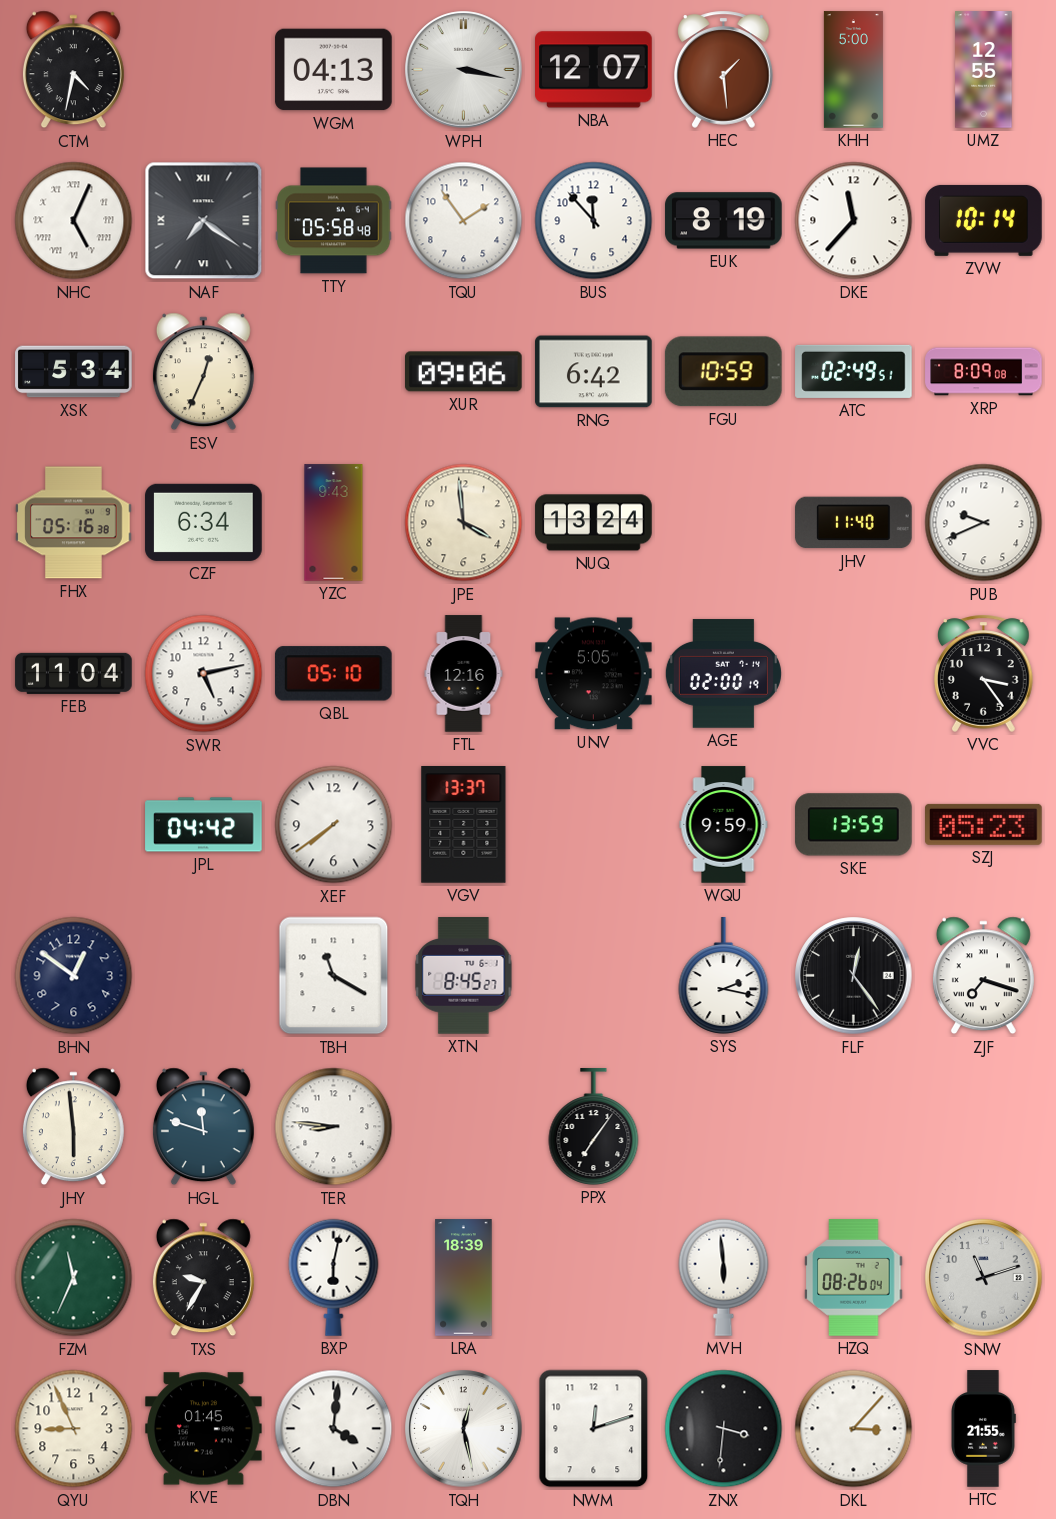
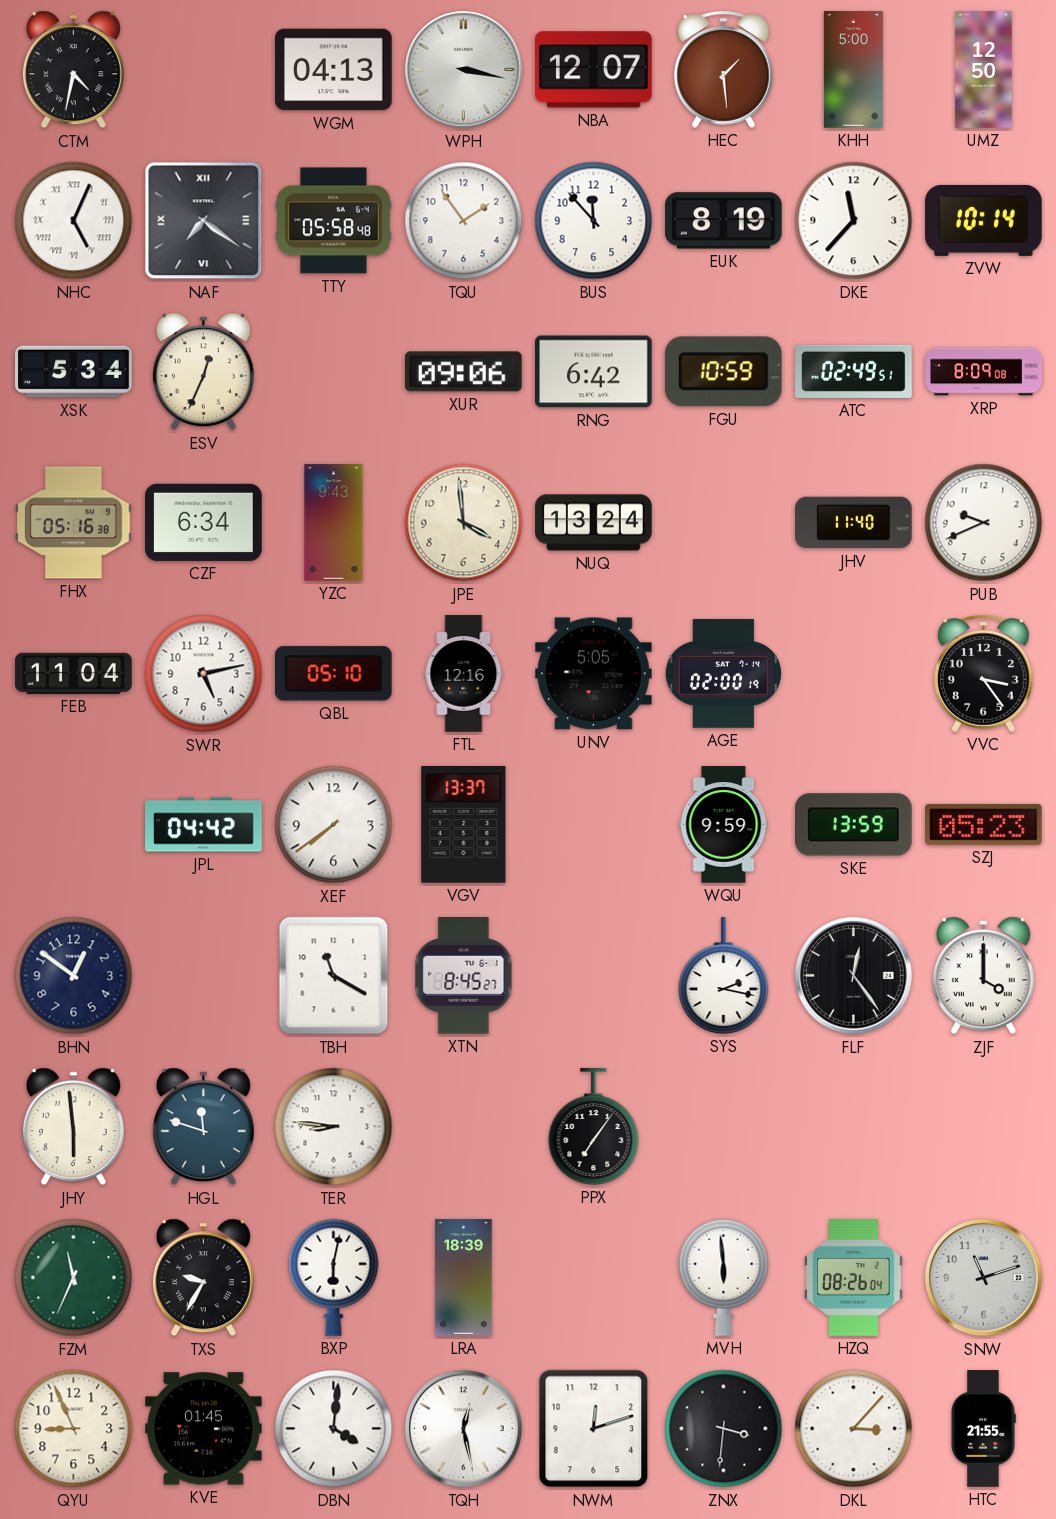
UMZ: 12:55 -> 12:50
ZJF: 7:18 -> 4:00
